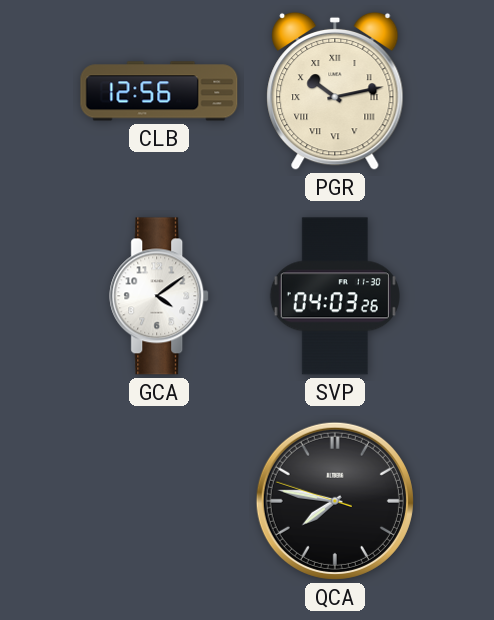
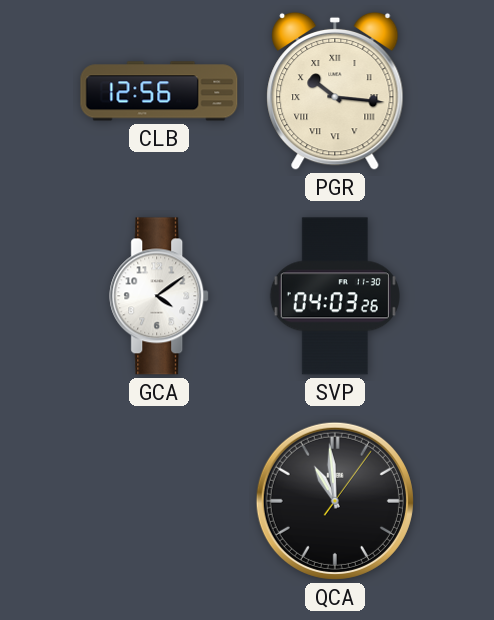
PGR: 10:13 -> 10:16
QCA: 7:46 -> 10:59
